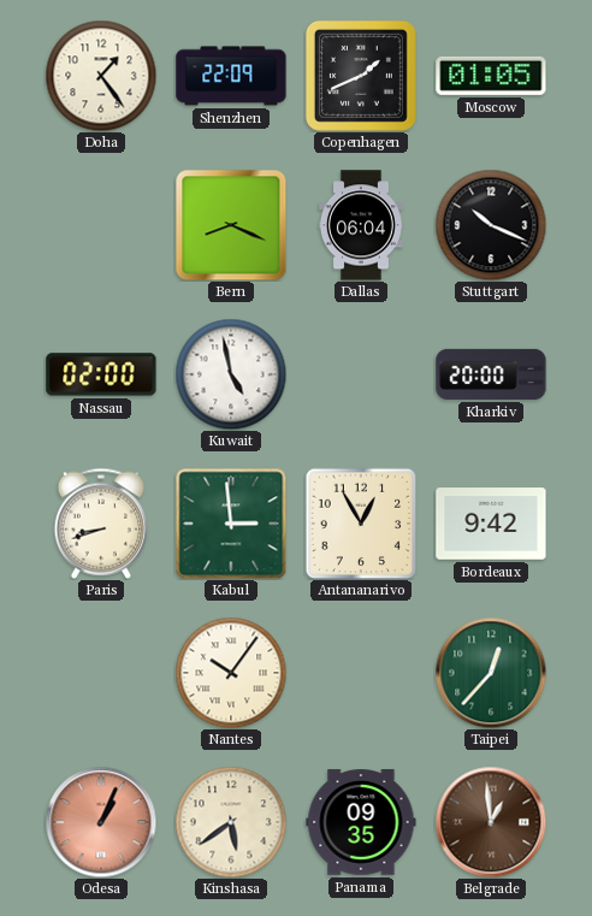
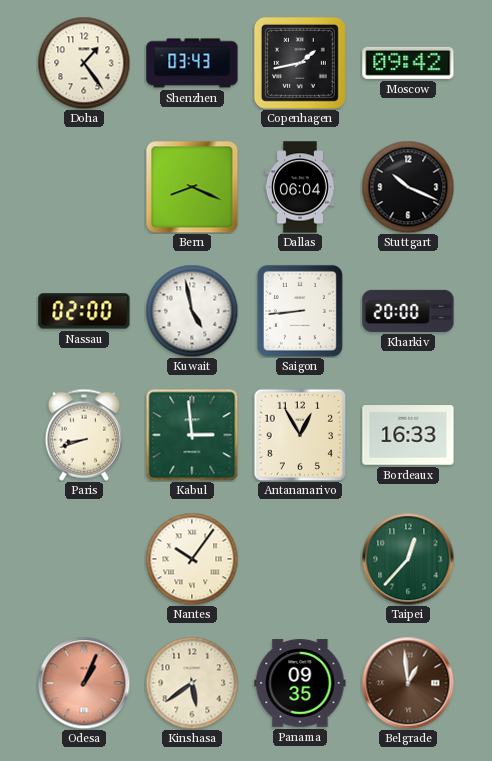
Shenzhen: 22:09 -> 03:43
Copenhagen: 1:41 -> 1:43
Moscow: 01:05 -> 09:42
Saigon: none -> 8:44
Bordeaux: 9:42 -> 16:33
